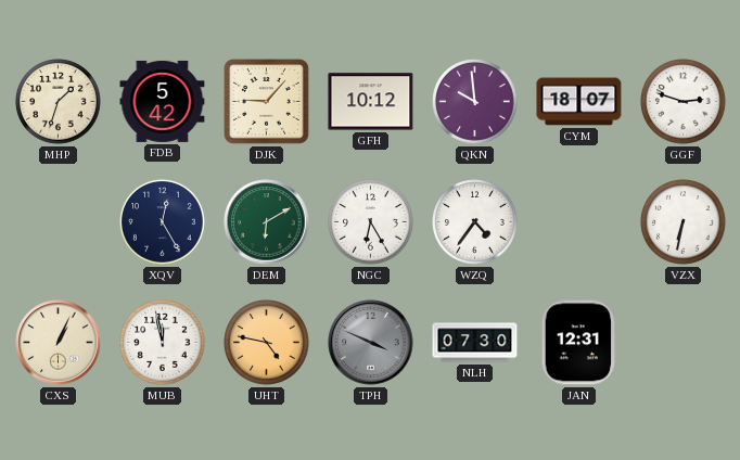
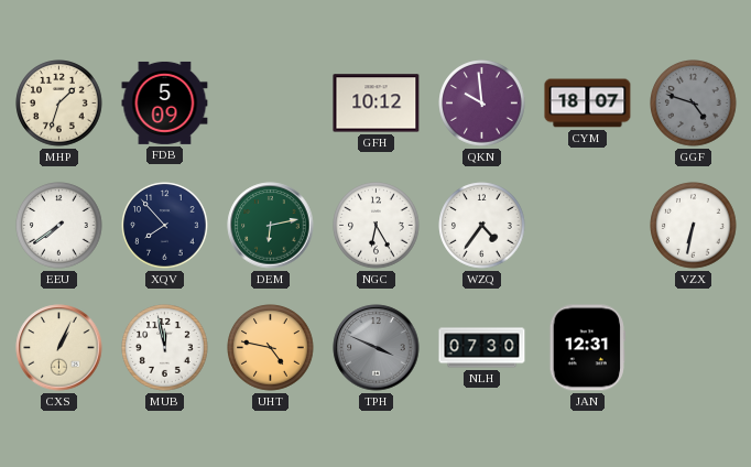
FDB: 5:42 -> 5:09
DJK: 9:07 -> none
GGF: 2:48 -> 4:48
GGF dial: white -> grey
EEU: none -> 7:39
XQV: 12:25 -> 7:53
DEM: 6:10 -> 6:13
